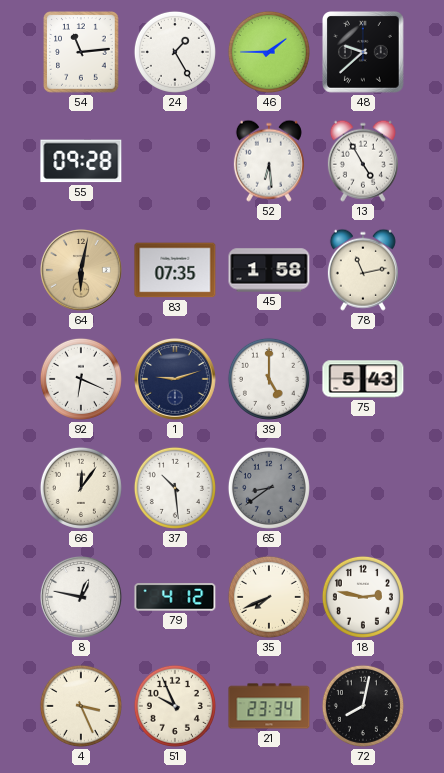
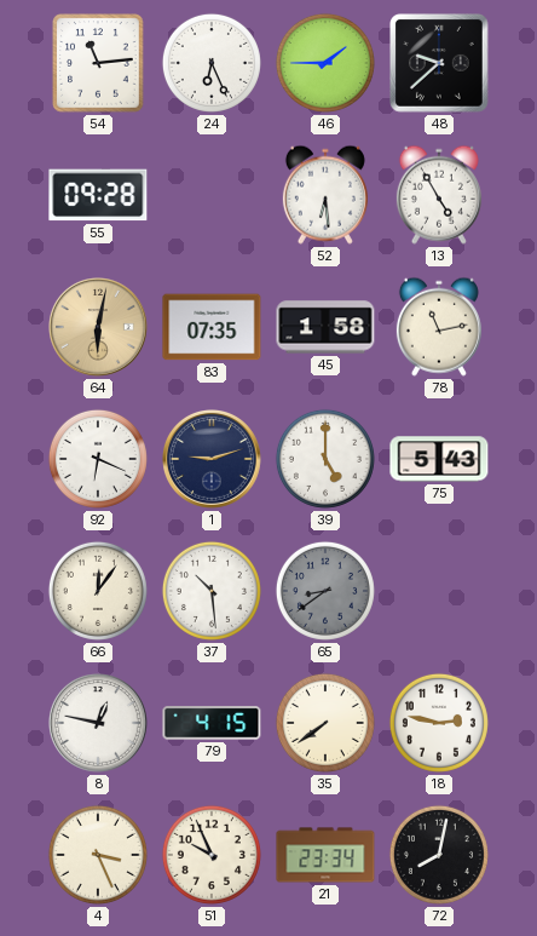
24: 1:25 -> 6:26
79: 4:12 -> 4:15
35: 7:41 -> 7:39
